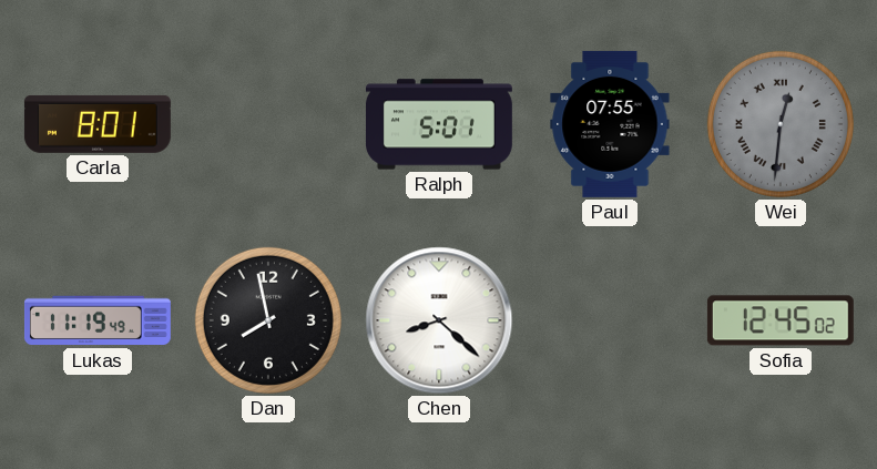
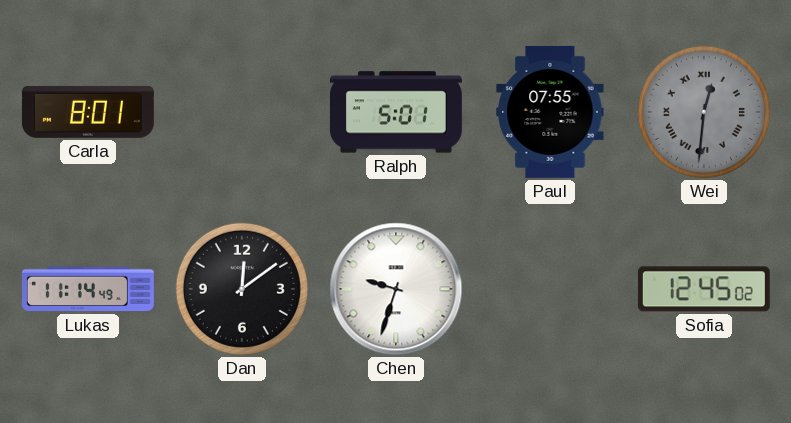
Lukas: 11:19 -> 11:14
Dan: 7:58 -> 12:09
Chen: 8:22 -> 9:33
